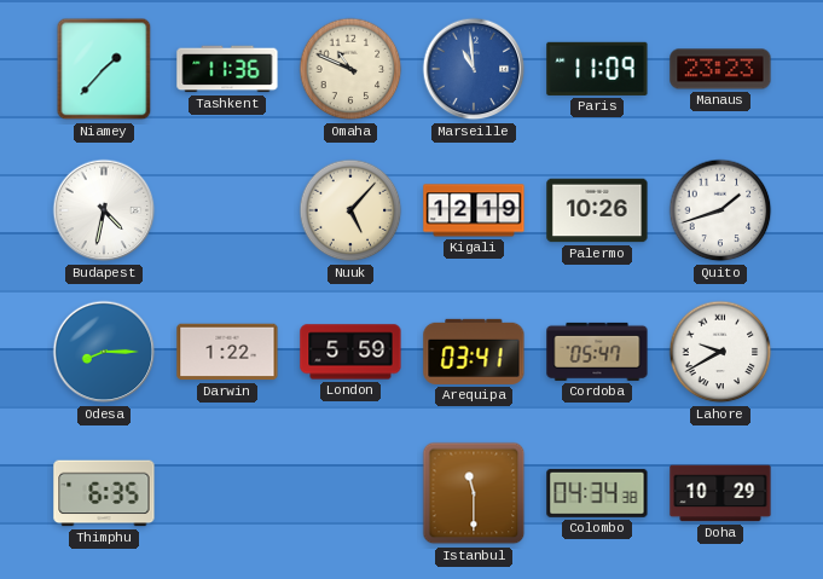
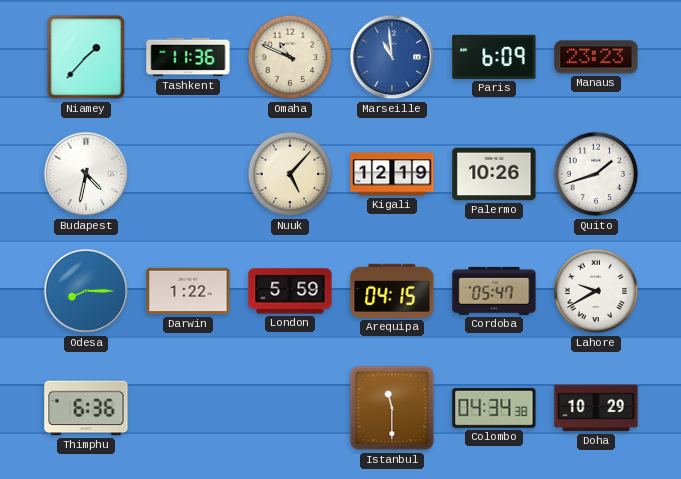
Paris: 11:09 -> 6:09
Arequipa: 03:41 -> 04:15
Thimphu: 6:35 -> 6:36
